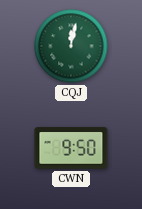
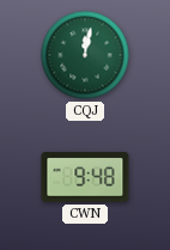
CWN: 9:50 -> 9:48
